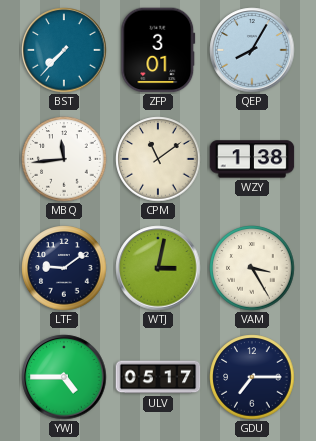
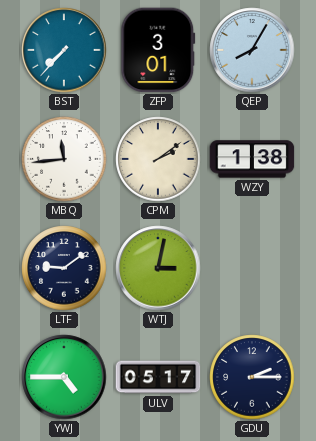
CPM: 11:09 -> 2:09
VAM: 3:25 -> none
GDU: 7:15 -> 2:15
